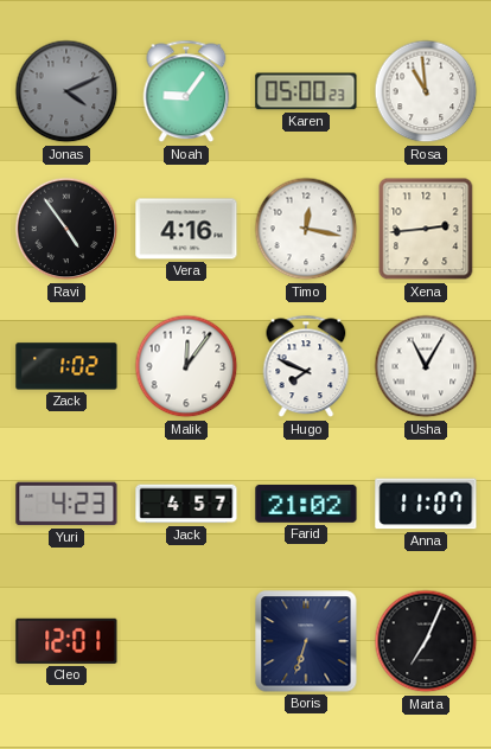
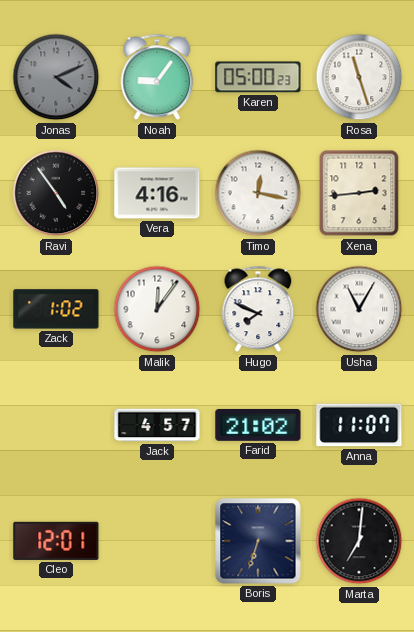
Rosa: 10:59 -> 11:27
Yuri: 4:23 -> none
Marta: 7:04 -> 7:01
